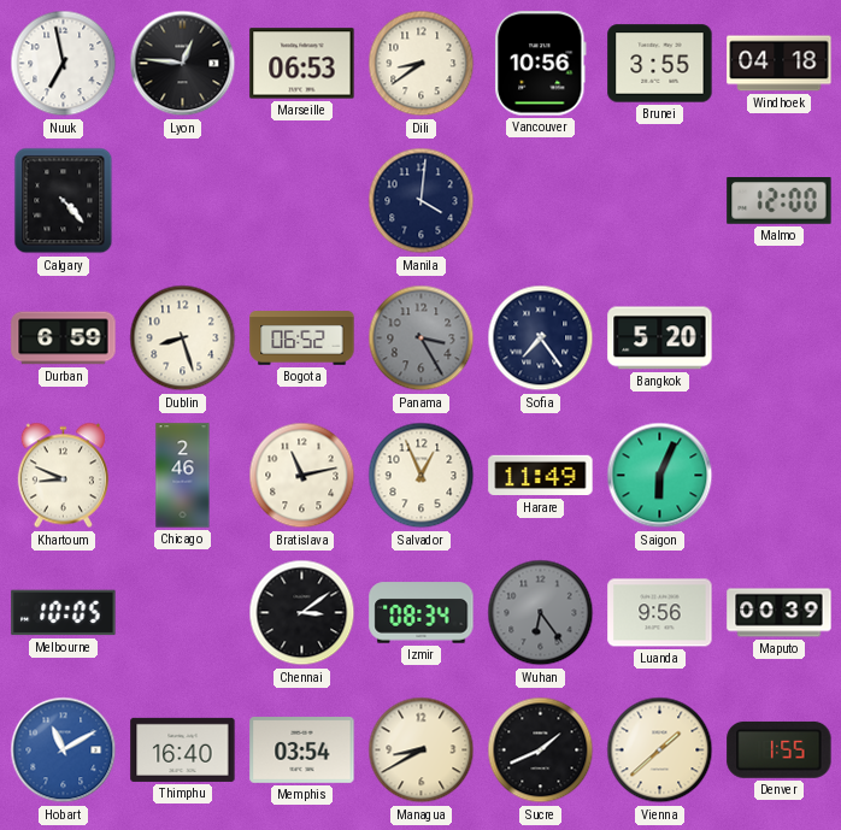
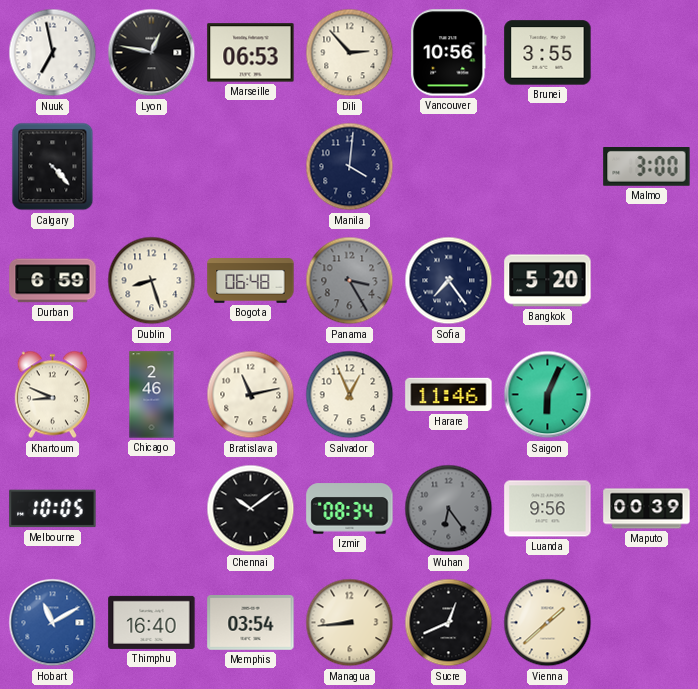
Lyon: 12:46 -> 12:47
Dili: 8:39 -> 2:53
Windhoek: 04:18 -> none
Malmo: 12:00 -> 3:00
Bogota: 06:52 -> 06:48
Harare: 11:49 -> 11:46
Chennai: 3:09 -> 10:09
Managua: 8:40 -> 8:44
Sucre: 1:41 -> 12:41
Denver: 1:55 -> none
